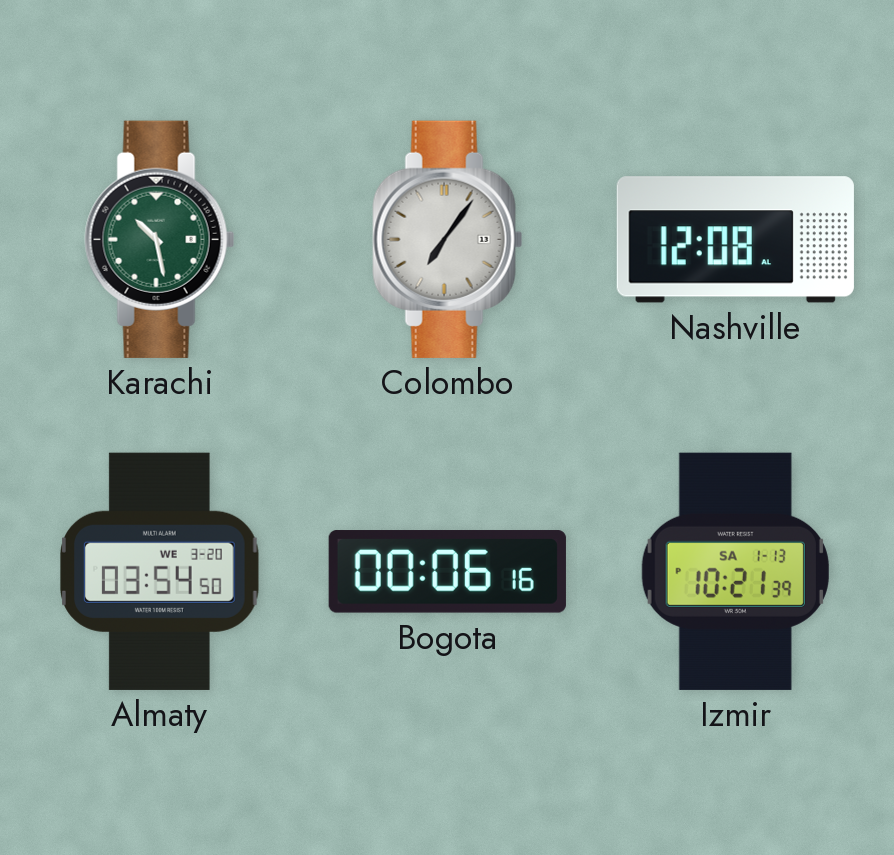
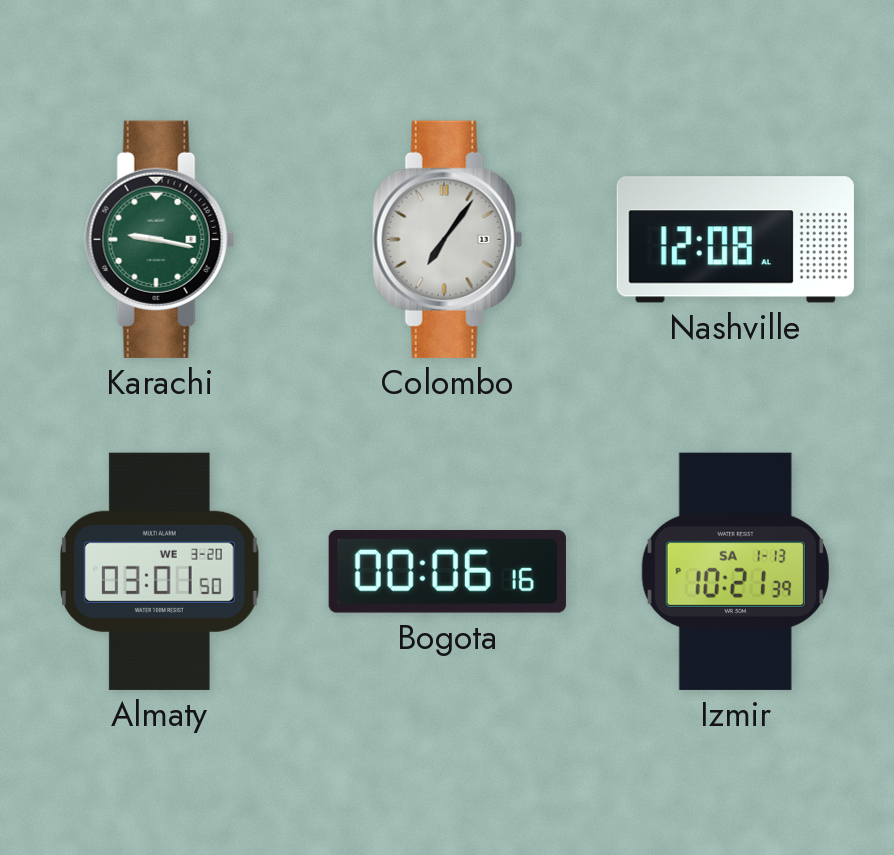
Karachi: 10:28 -> 9:17
Almaty: 03:54 -> 03:01
